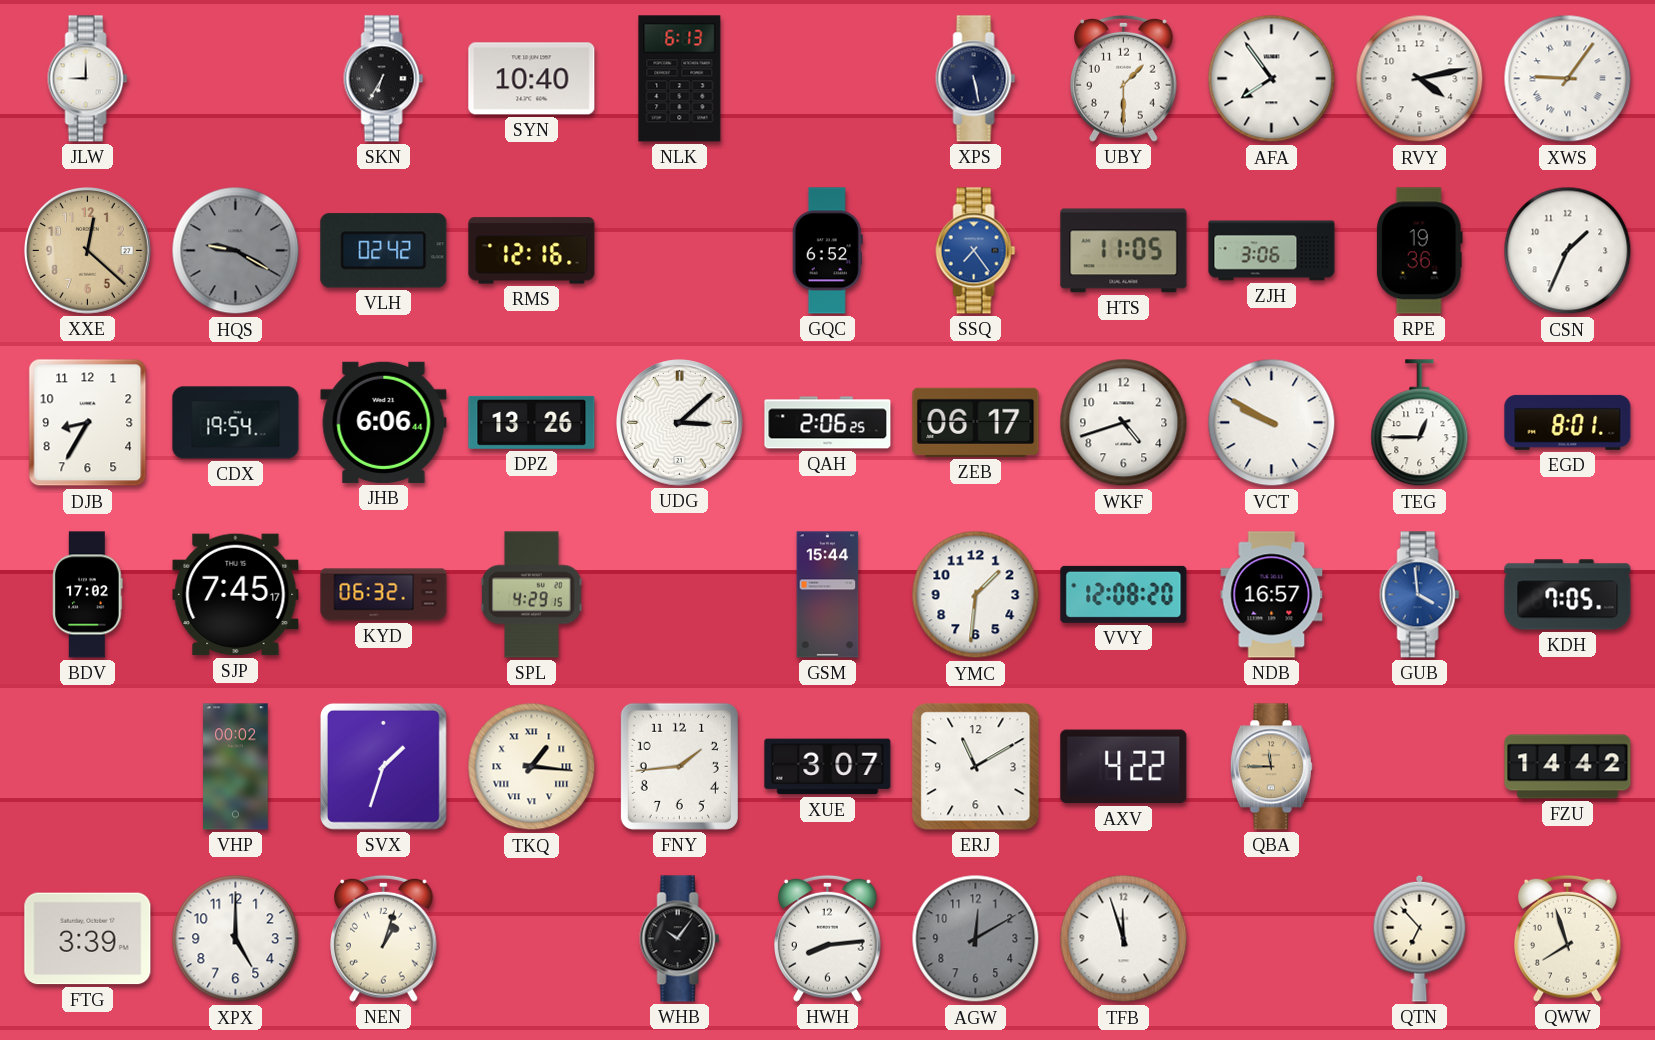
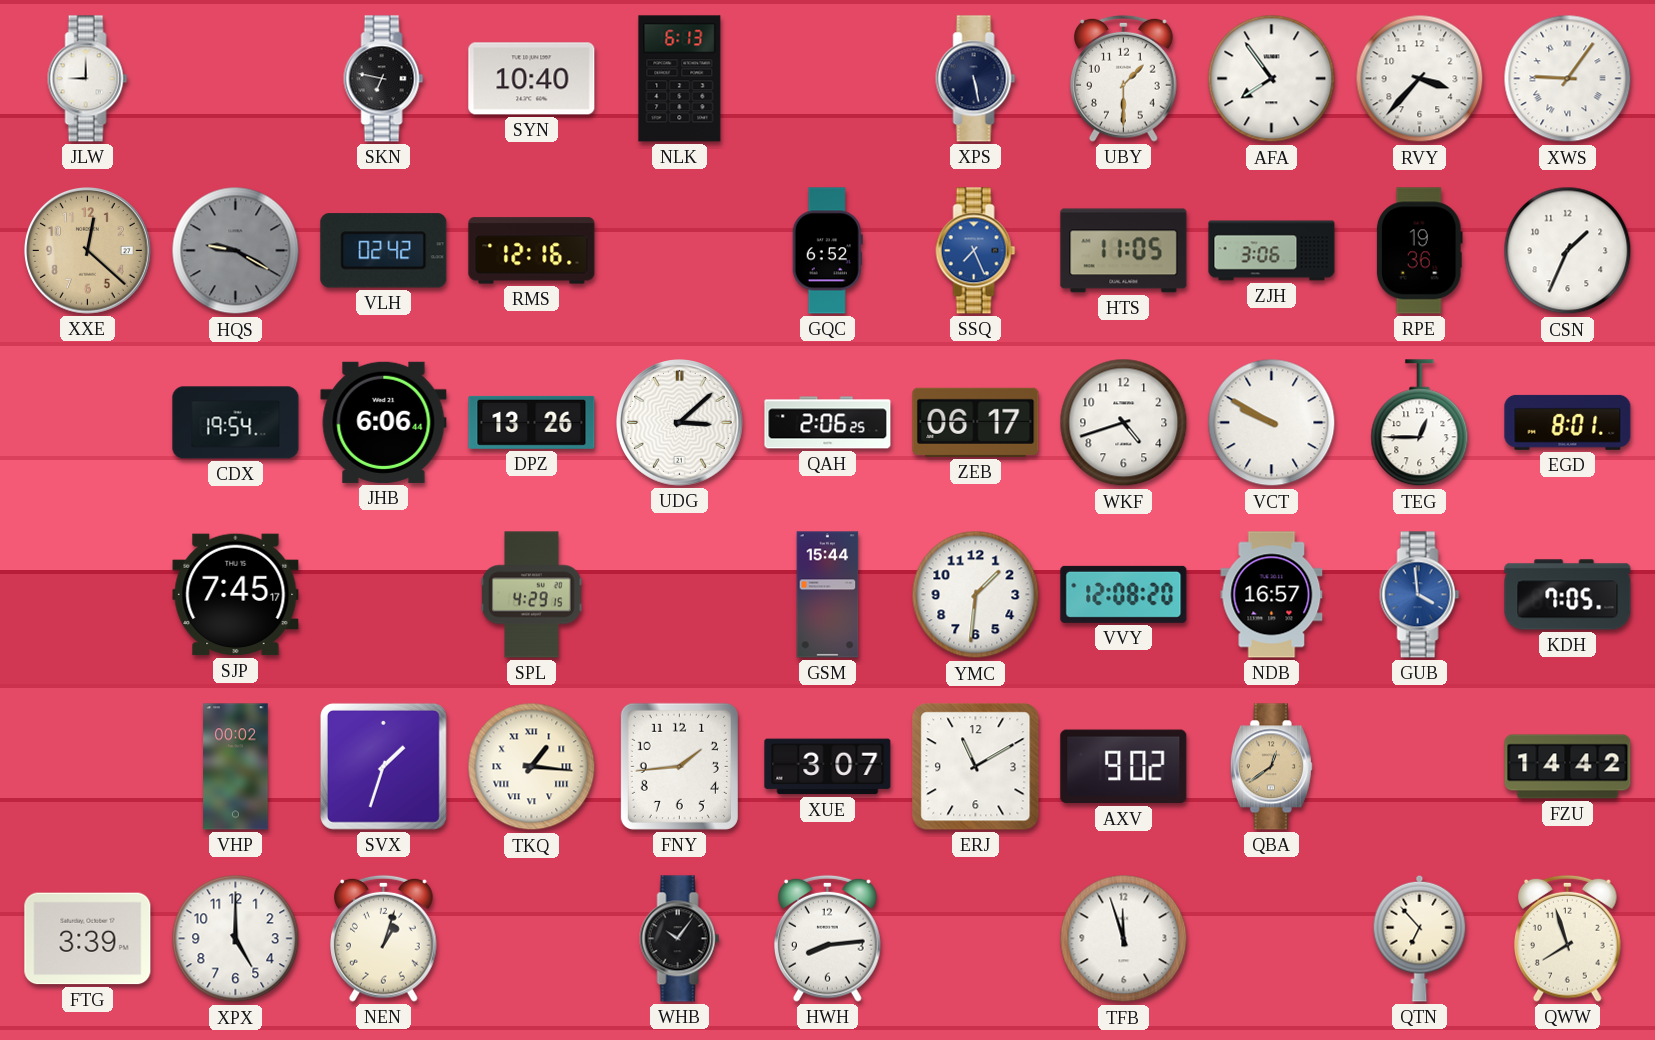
SKN: 6:35 -> 6:47
RVY: 4:13 -> 3:37
SSQ: 7:24 -> 7:26
DJB: 8:35 -> none
BDV: 17:02 -> none
KYD: 06:32 -> none
AXV: 4:22 -> 9:02
QBA: 11:45 -> 12:39
AGW: 12:10 -> none
